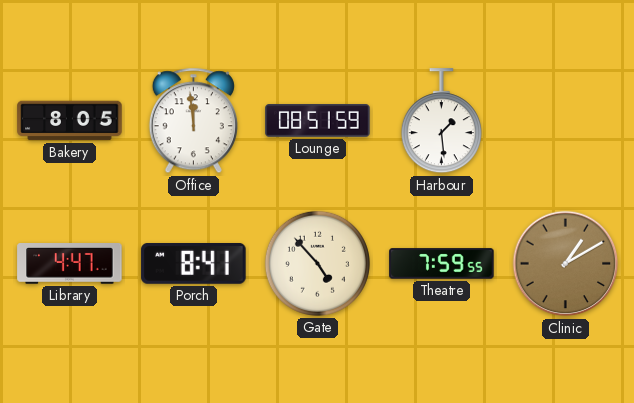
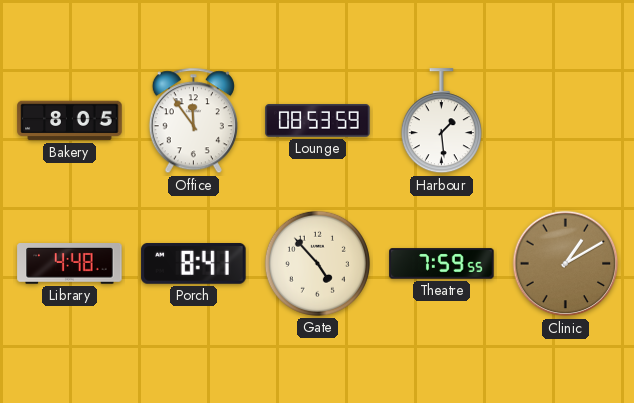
Office: 11:59 -> 11:54
Lounge: 08:51 -> 08:53
Library: 4:47 -> 4:48
